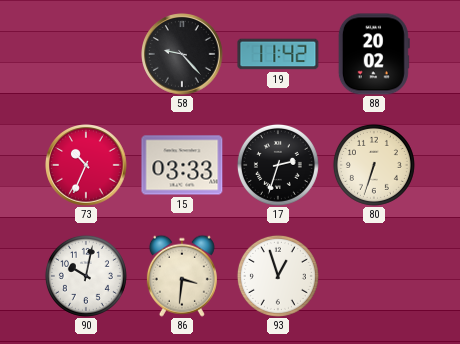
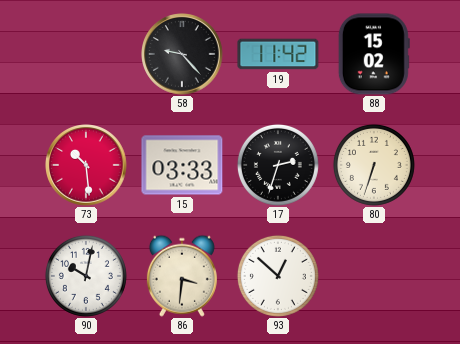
88: 20:02 -> 15:02
73: 10:34 -> 10:29
93: 12:57 -> 12:52
